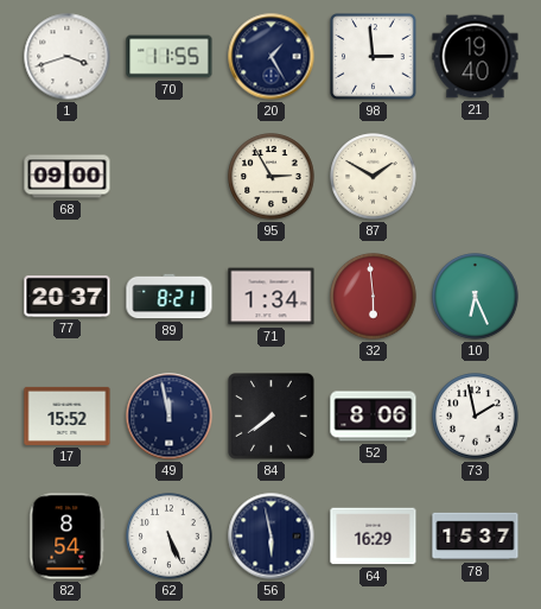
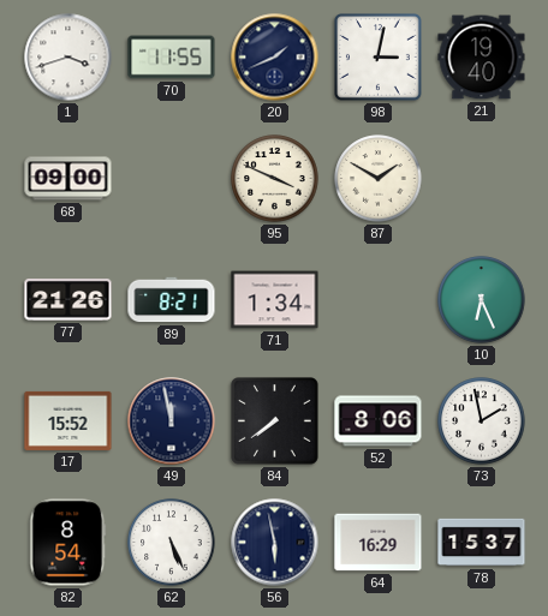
20: 1:25 -> 1:41
98: 2:59 -> 3:02
95: 2:55 -> 3:49
77: 20:37 -> 21:26
32: 5:59 -> none
